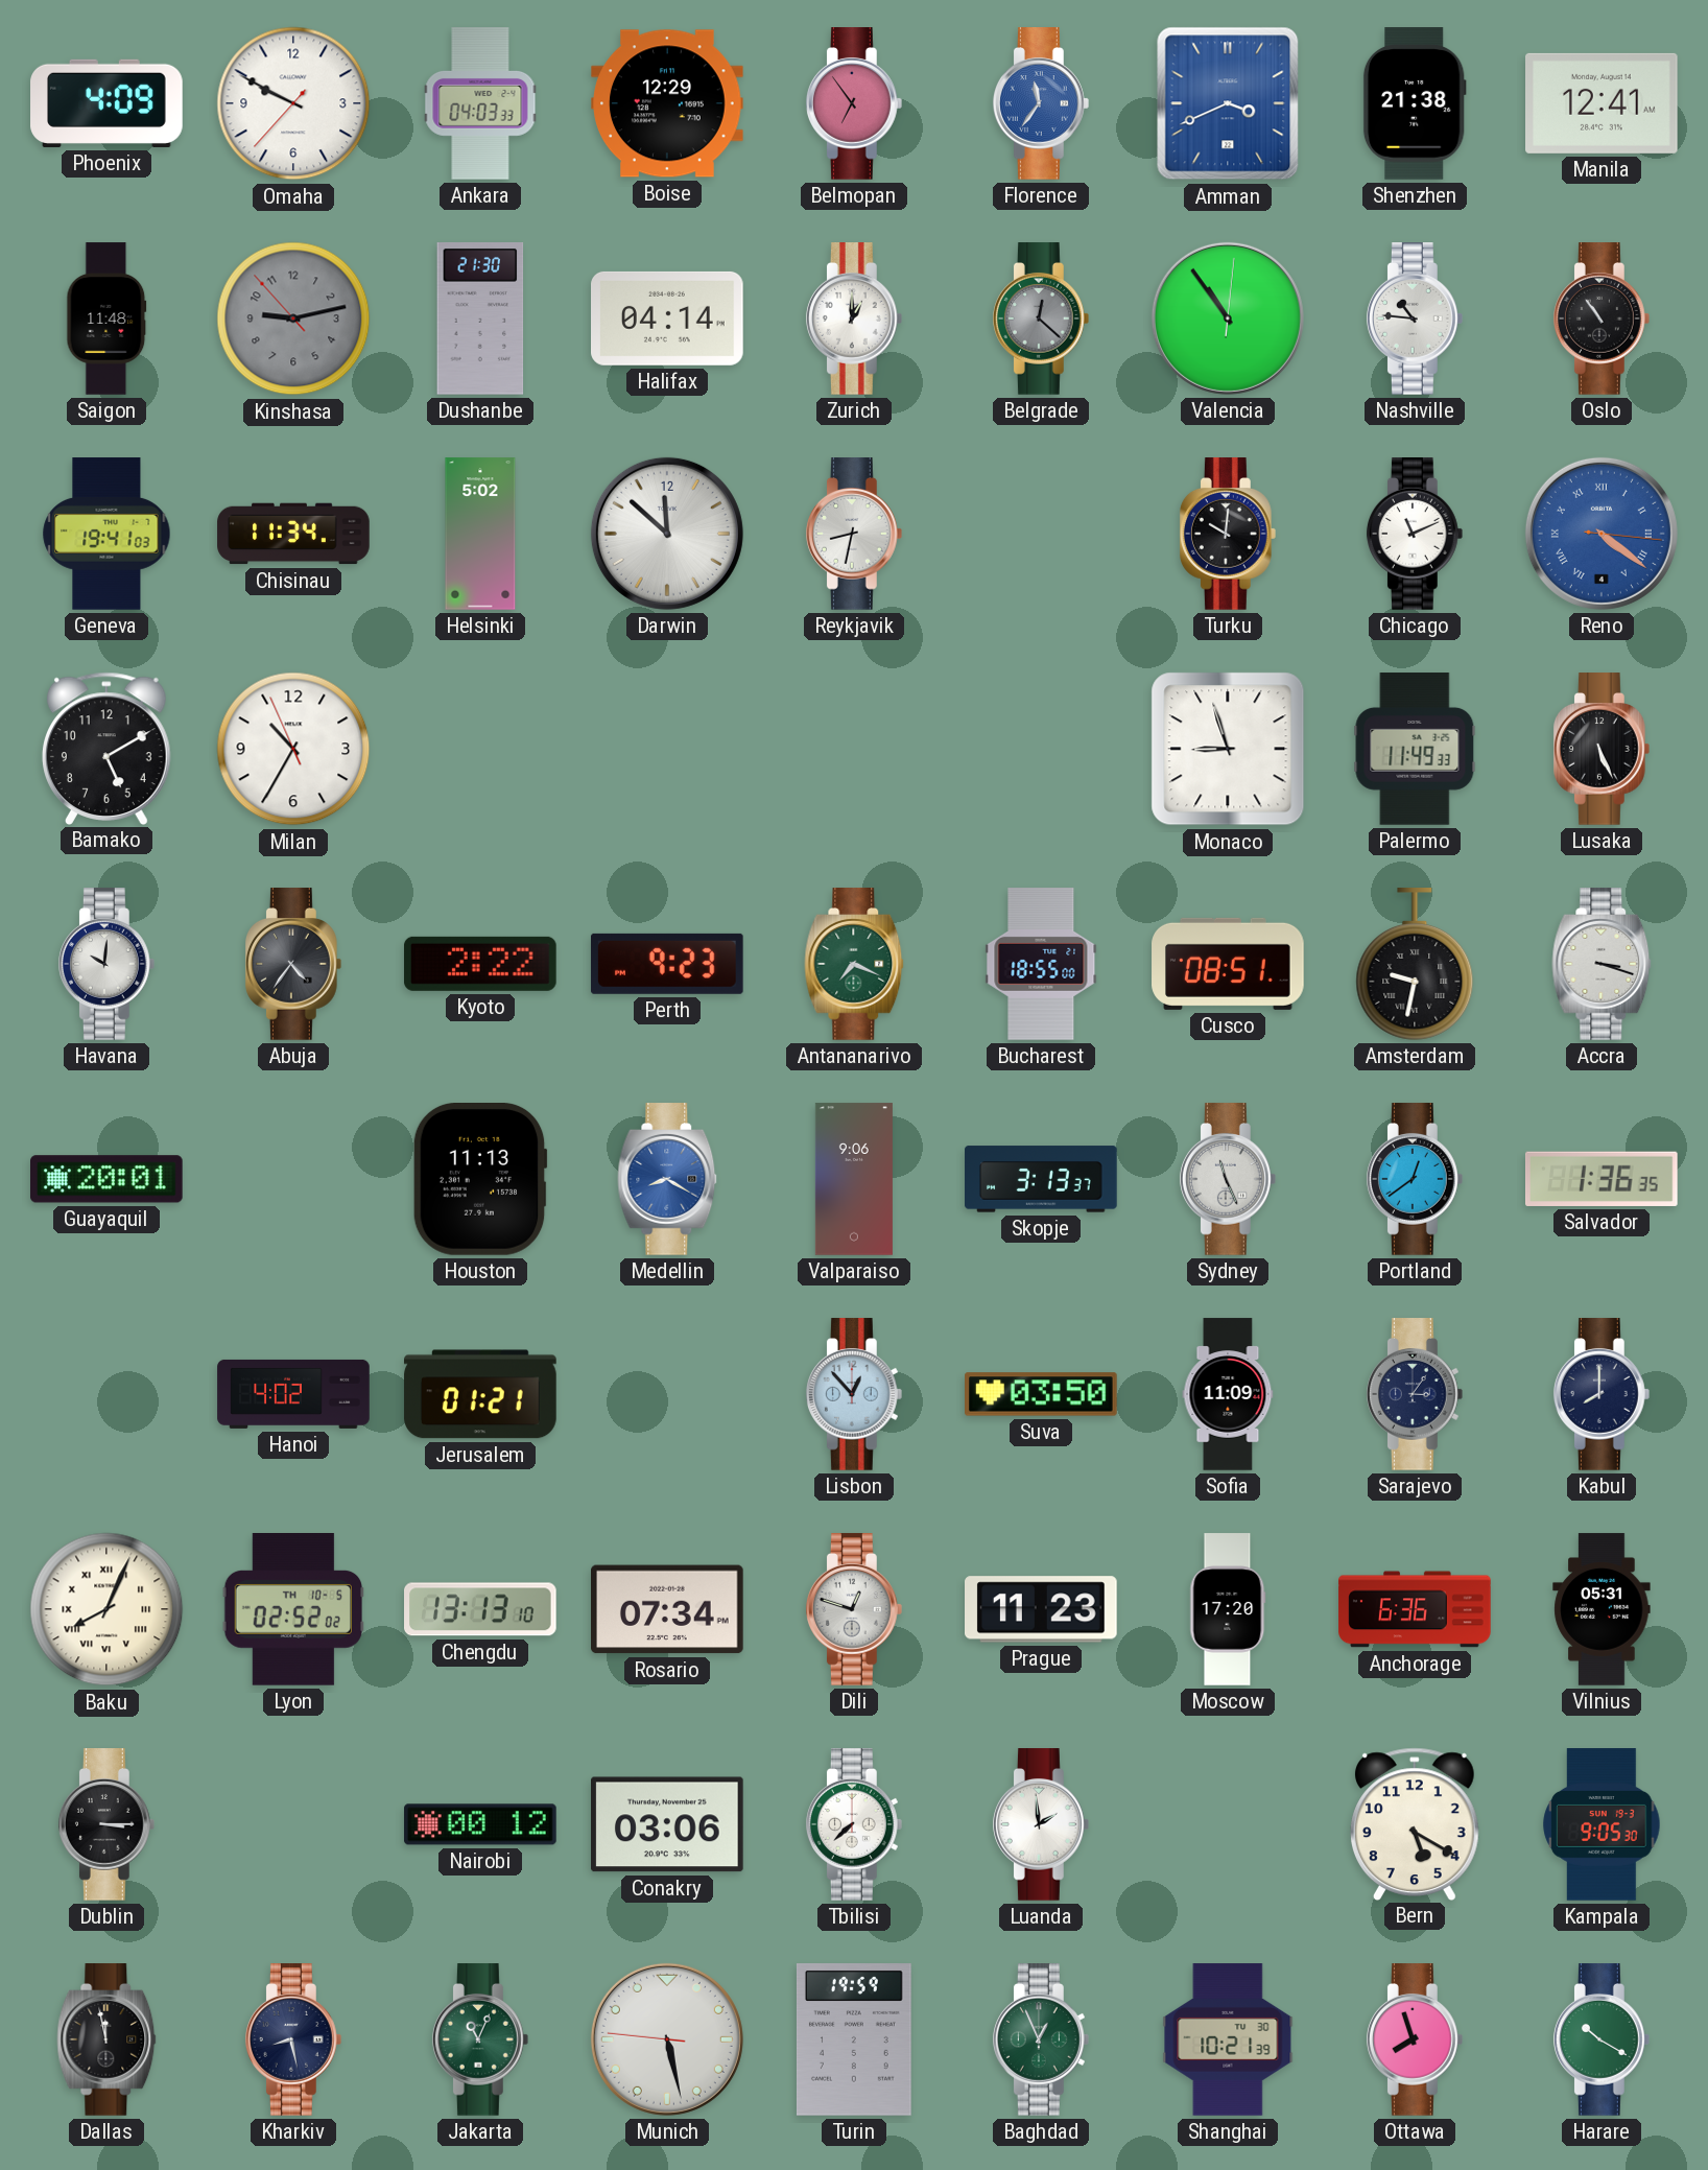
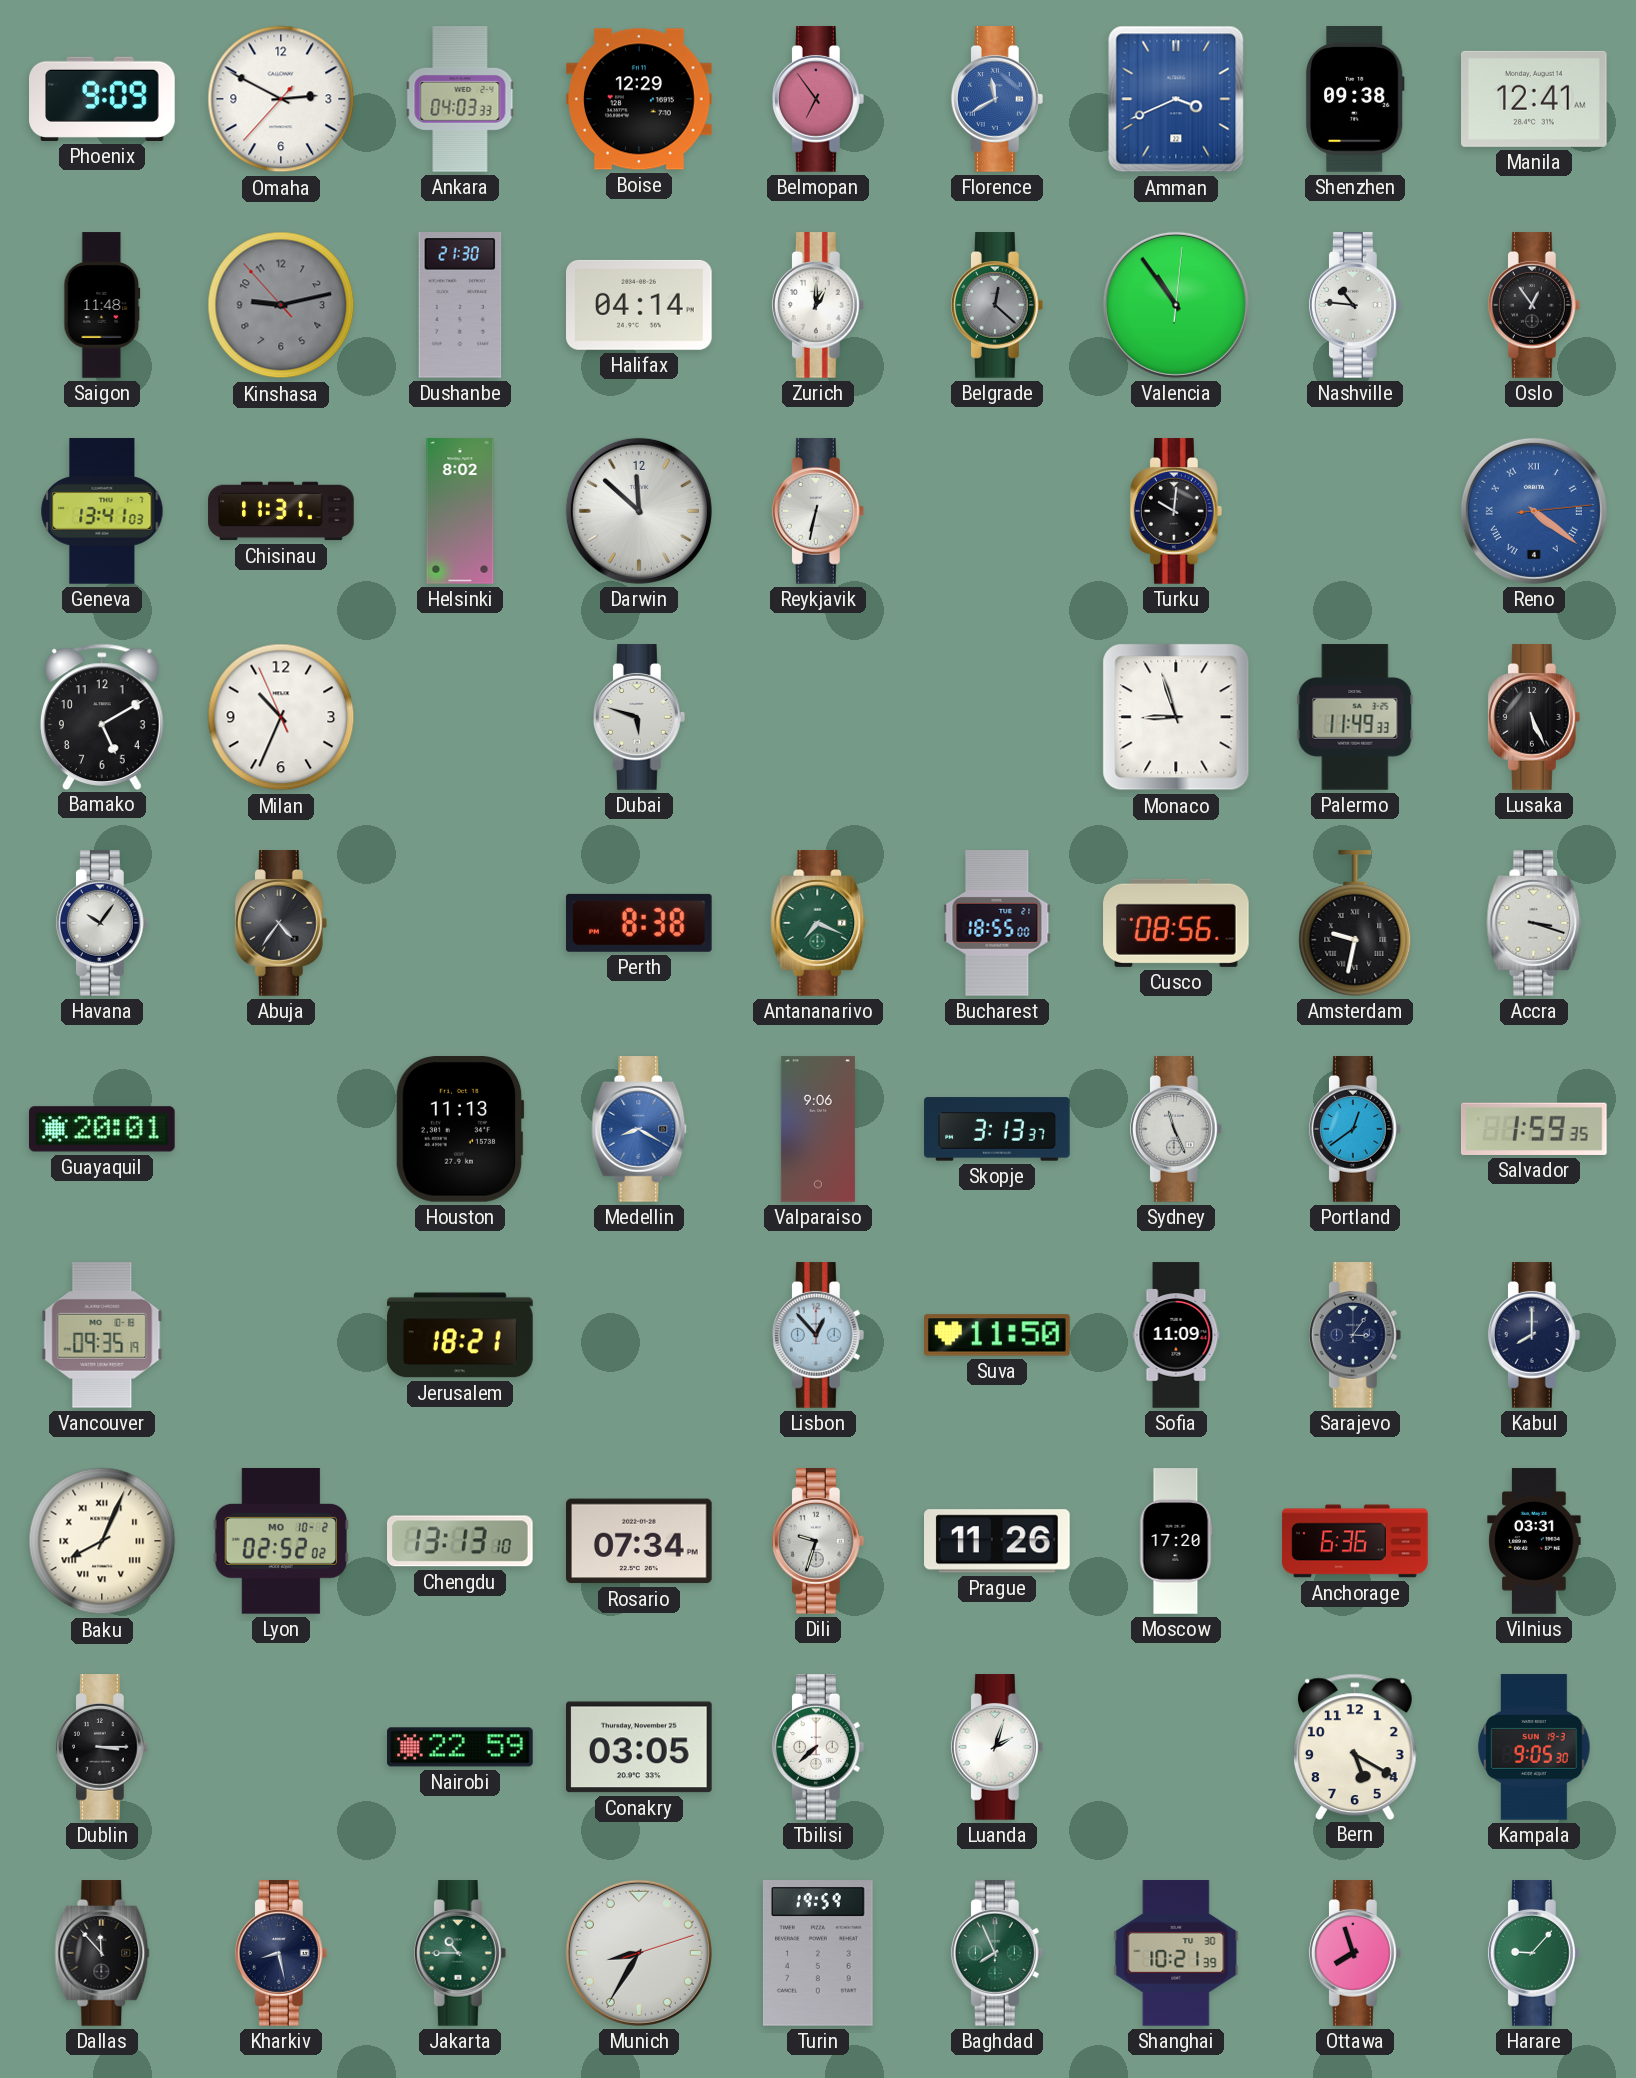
Phoenix: 4:09 -> 9:09
Omaha: 9:49 -> 2:49
Florence: 11:36 -> 11:40
Shenzhen: 21:38 -> 09:38
Oslo: 10:54 -> 12:54
Geneva: 19:41 -> 13:41
Chisinau: 11:34 -> 11:31
Helsinki: 5:02 -> 8:02
Reykjavik: 8:32 -> 6:32
Chicago: 11:11 -> none
Reno: 4:21:16 -> 4:21:14
Milan: 10:34 -> 10:33
Dubai: none -> 5:48
Havana: 10:01 -> 10:06
Kyoto: 2:22 -> none
Perth: 9:23 -> 8:38
Cusco: 08:51 -> 08:56
Salvador: 1:36 -> 1:59
Vancouver: none -> 09:35
Hanoi: 4:02 -> none
Jerusalem: 01:21 -> 18:21
Suva: 03:50 -> 11:50
Lyon date: TH 10-5 -> MO 10-2
Dili: 12:48 -> 9:33
Prague: 11:23 -> 11:26
Vilnius: 05:31 -> 03:31
Nairobi: 00:12 -> 22:59
Conakry: 03:06 -> 03:05
Luanda: 1:59 -> 2:03
Dallas: 11:58 -> 11:53
Jakarta: 11:04 -> 10:45
Munich: 5:27 -> 8:35
Baghdad: 12:56 -> 7:56
Harare: 10:20 -> 9:07
